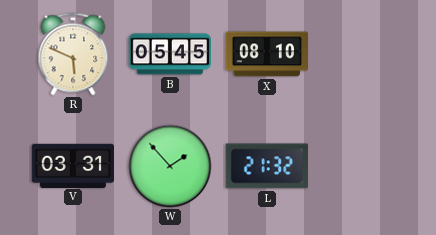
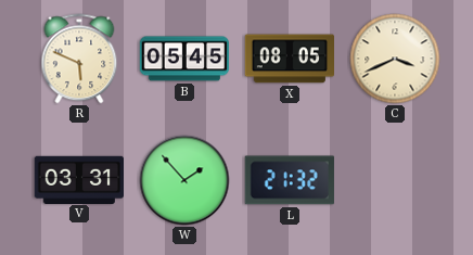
X: 08:10 -> 08:05
C: none -> 3:41
